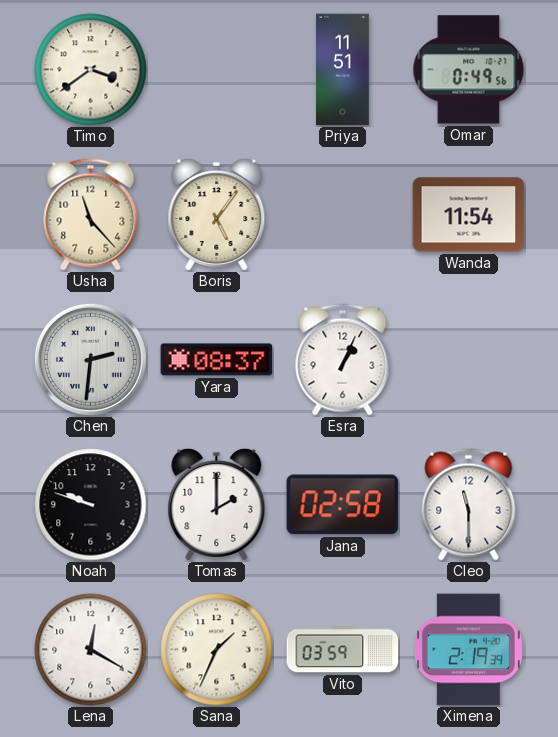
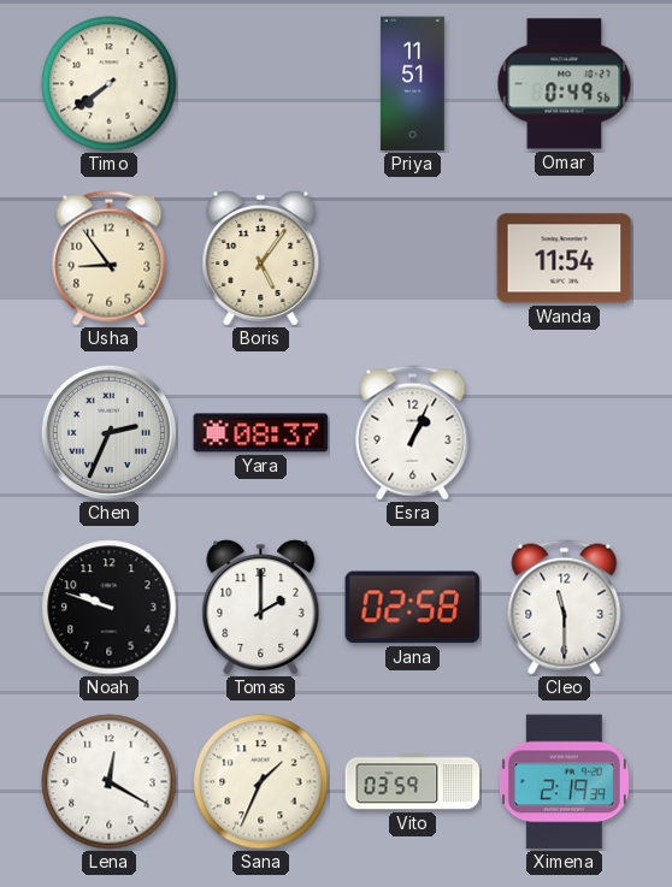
Timo: 3:39 -> 7:39
Usha: 11:23 -> 8:54
Chen: 2:31 -> 2:34
